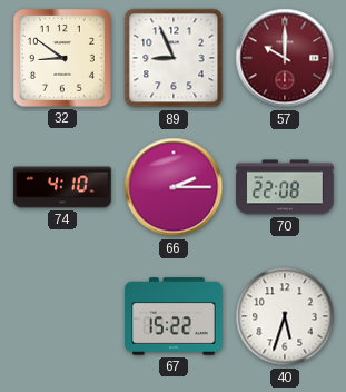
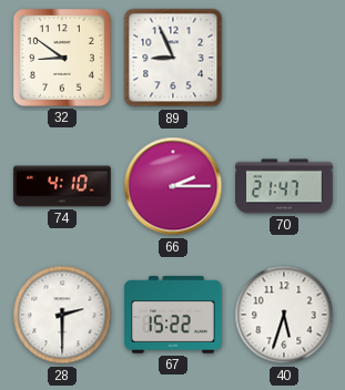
57: 10:00 -> none
70: 22:08 -> 21:47
28: none -> 2:30
